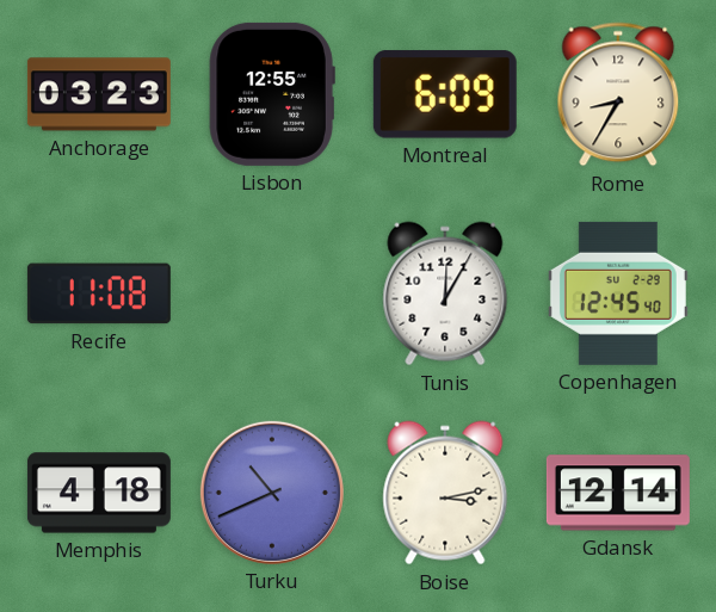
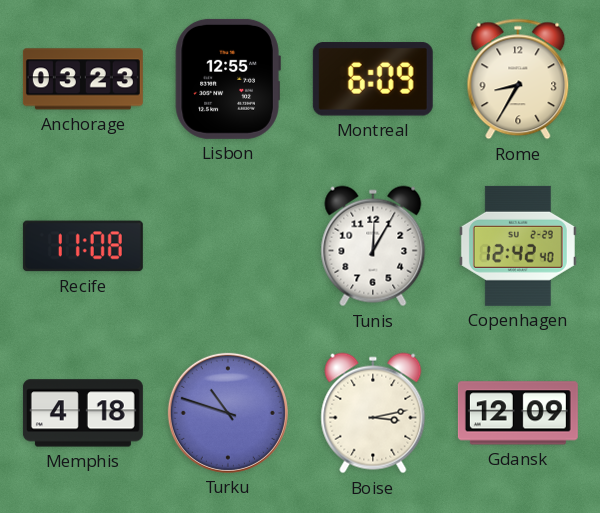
Copenhagen: 12:45 -> 12:42
Turku: 10:41 -> 10:48
Gdansk: 12:14 -> 12:09
